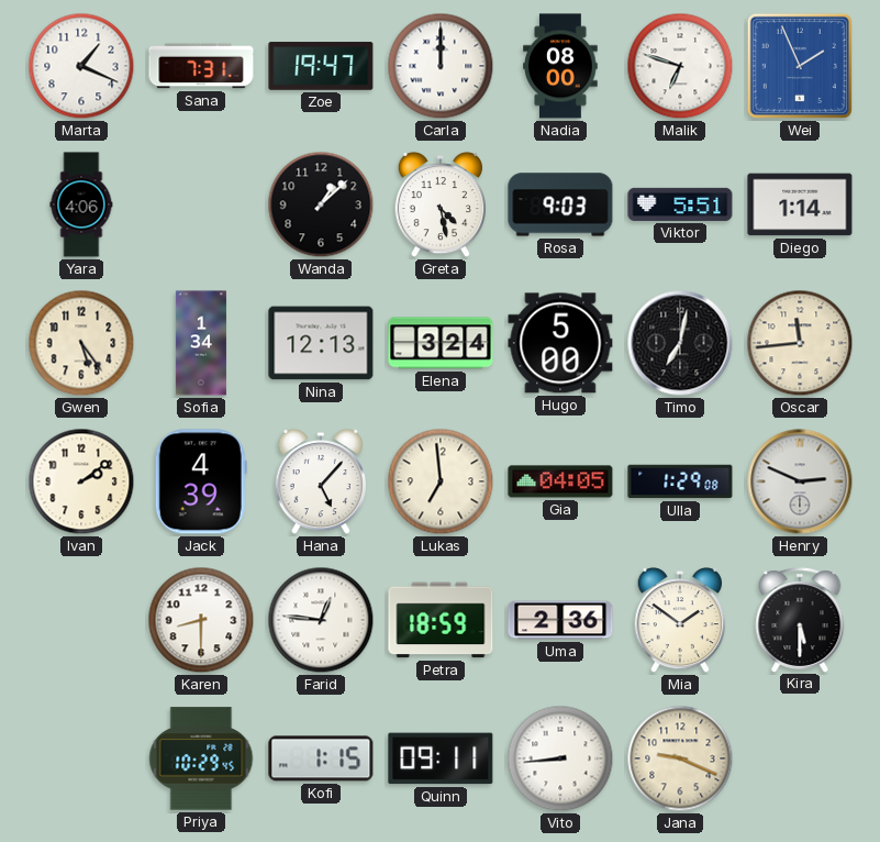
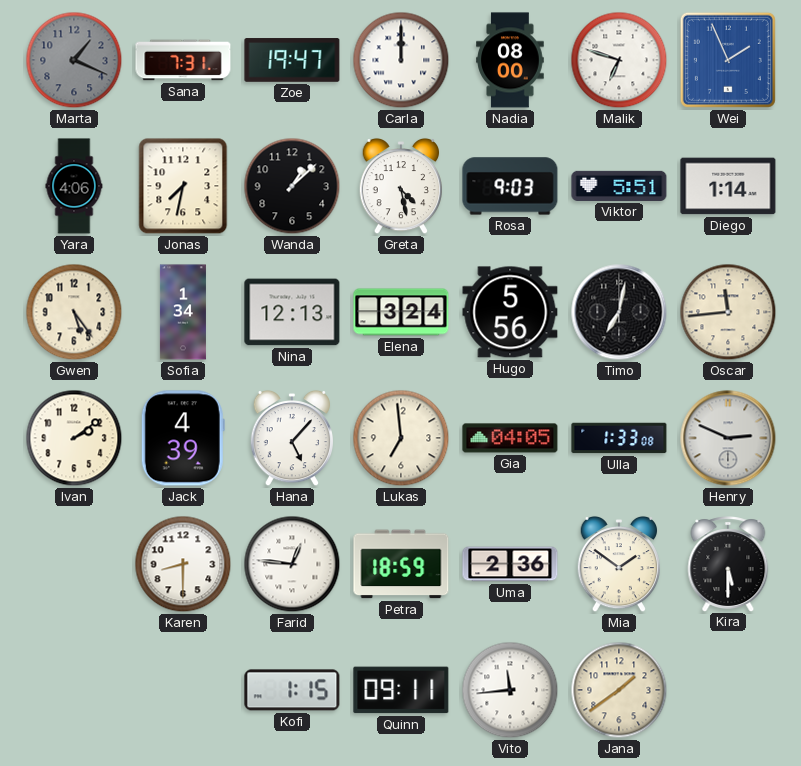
Marta dial: white -> grey
Jonas: none -> 7:32
Hugo: 5:00 -> 5:56
Ulla: 1:29 -> 1:33
Priya: 10:29 -> none
Vito: 8:44 -> 11:44
Jana: 9:19 -> 1:39
